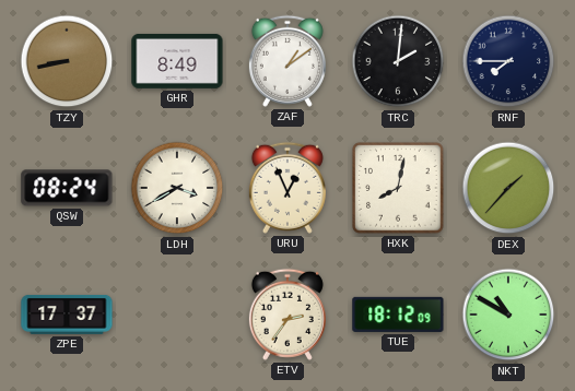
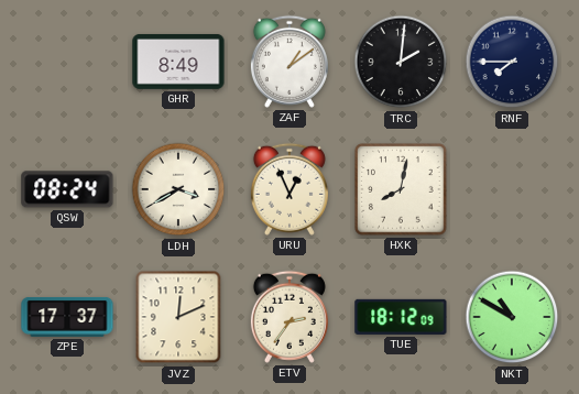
TZY: 8:43 -> none
DEX: 1:37 -> none
JVZ: none -> 12:11
